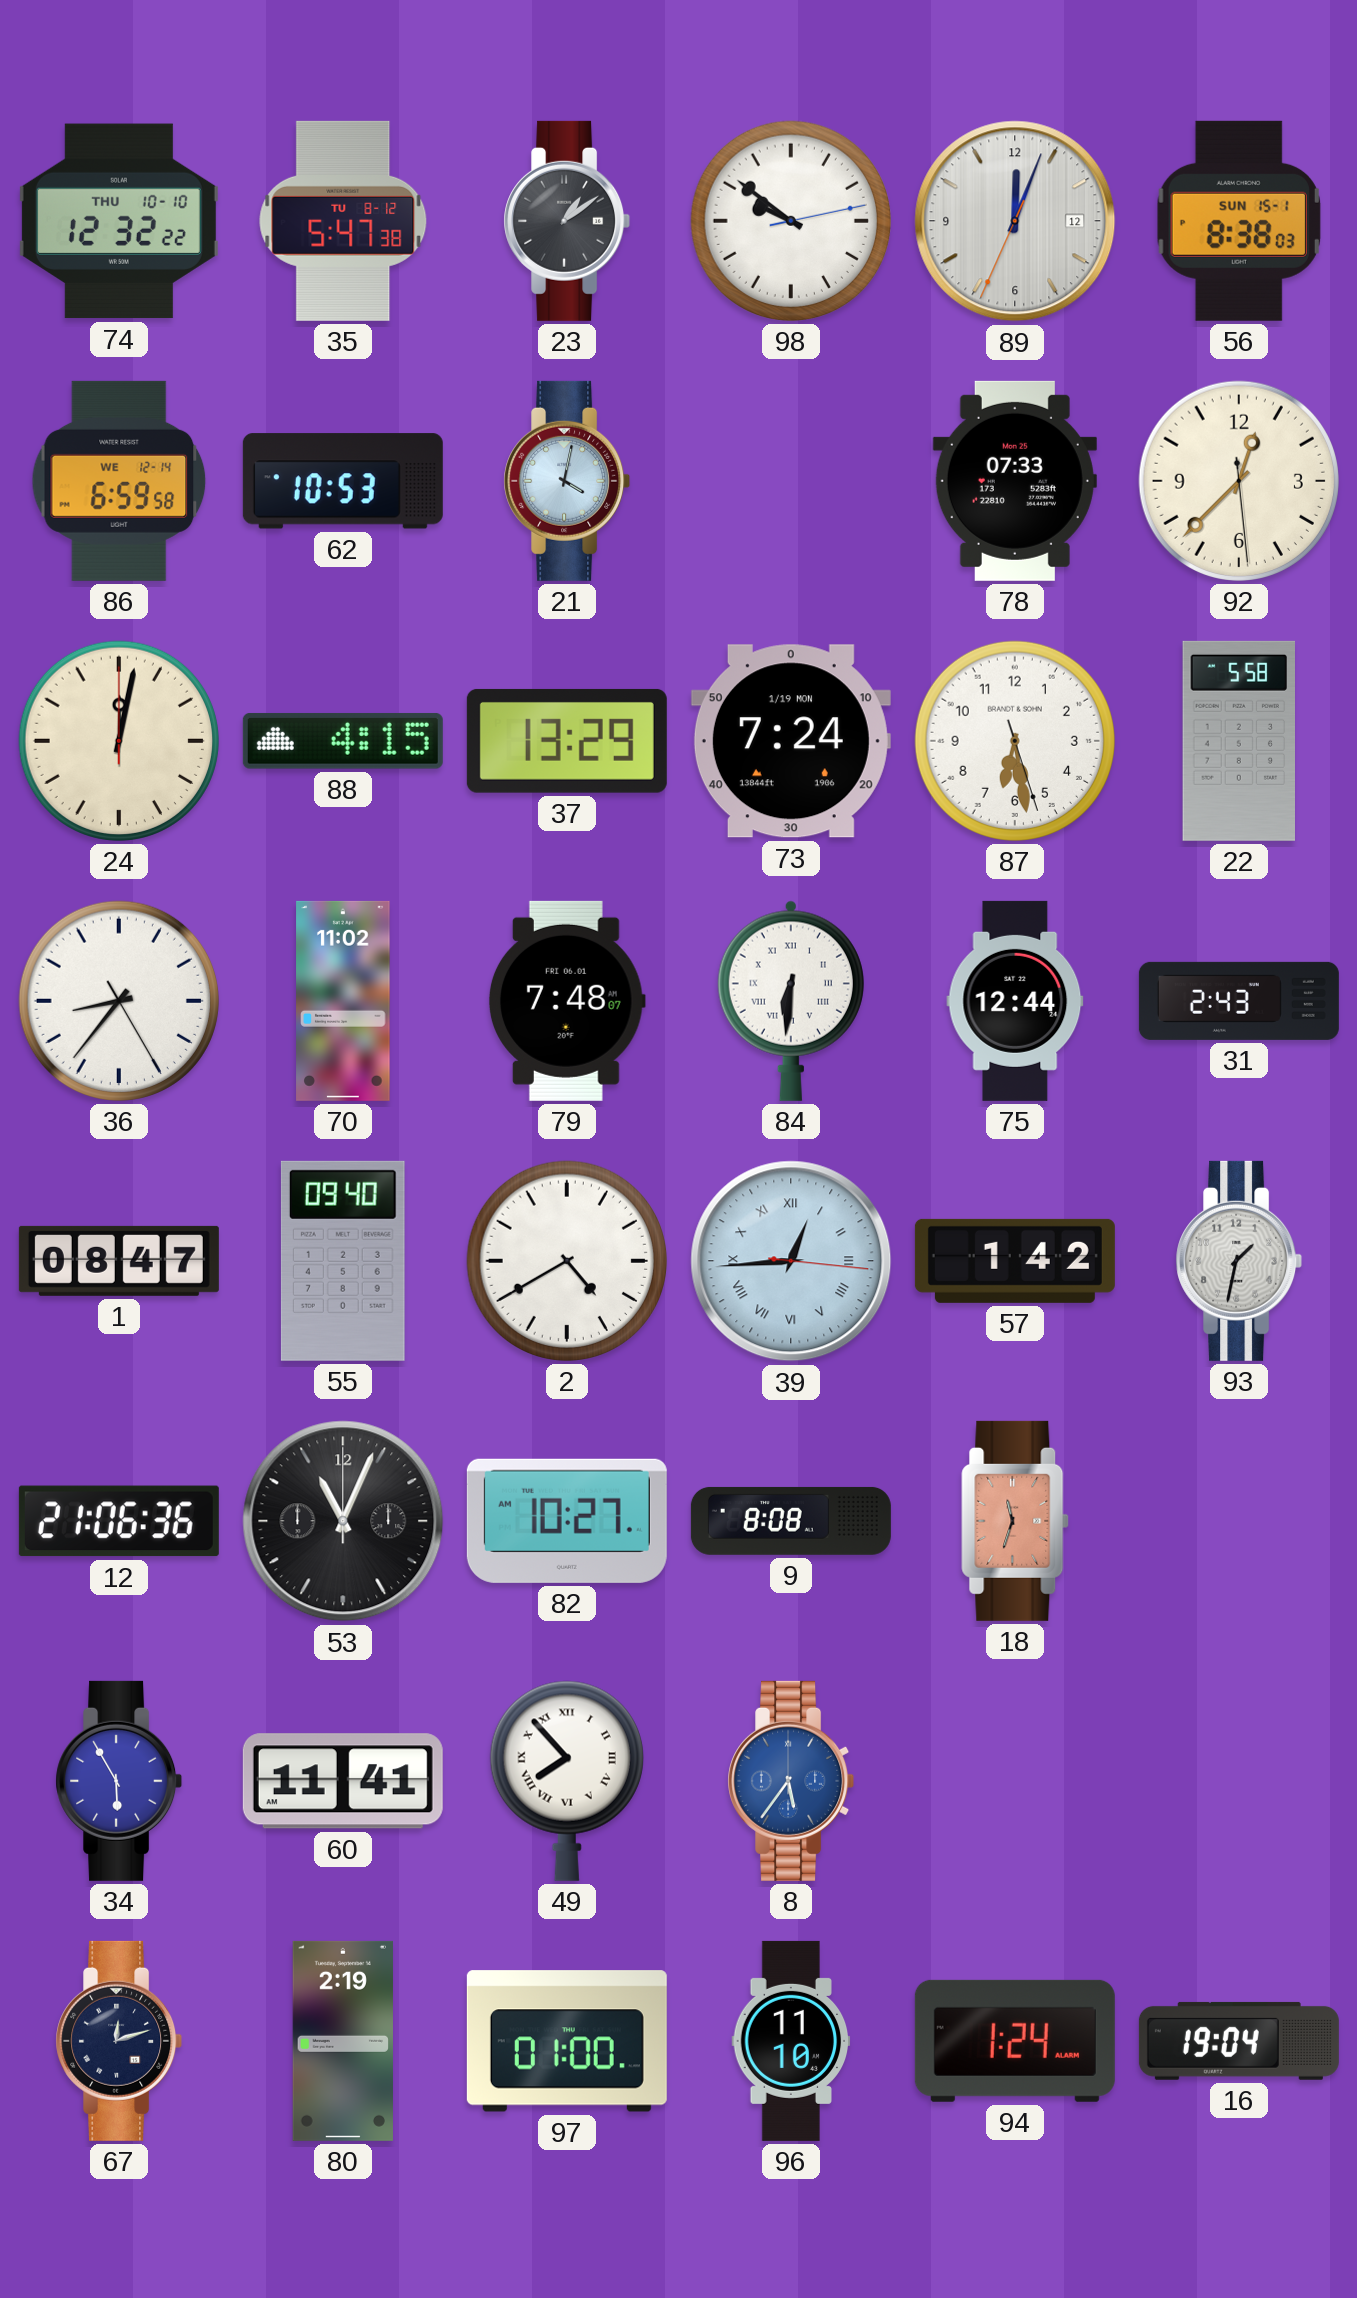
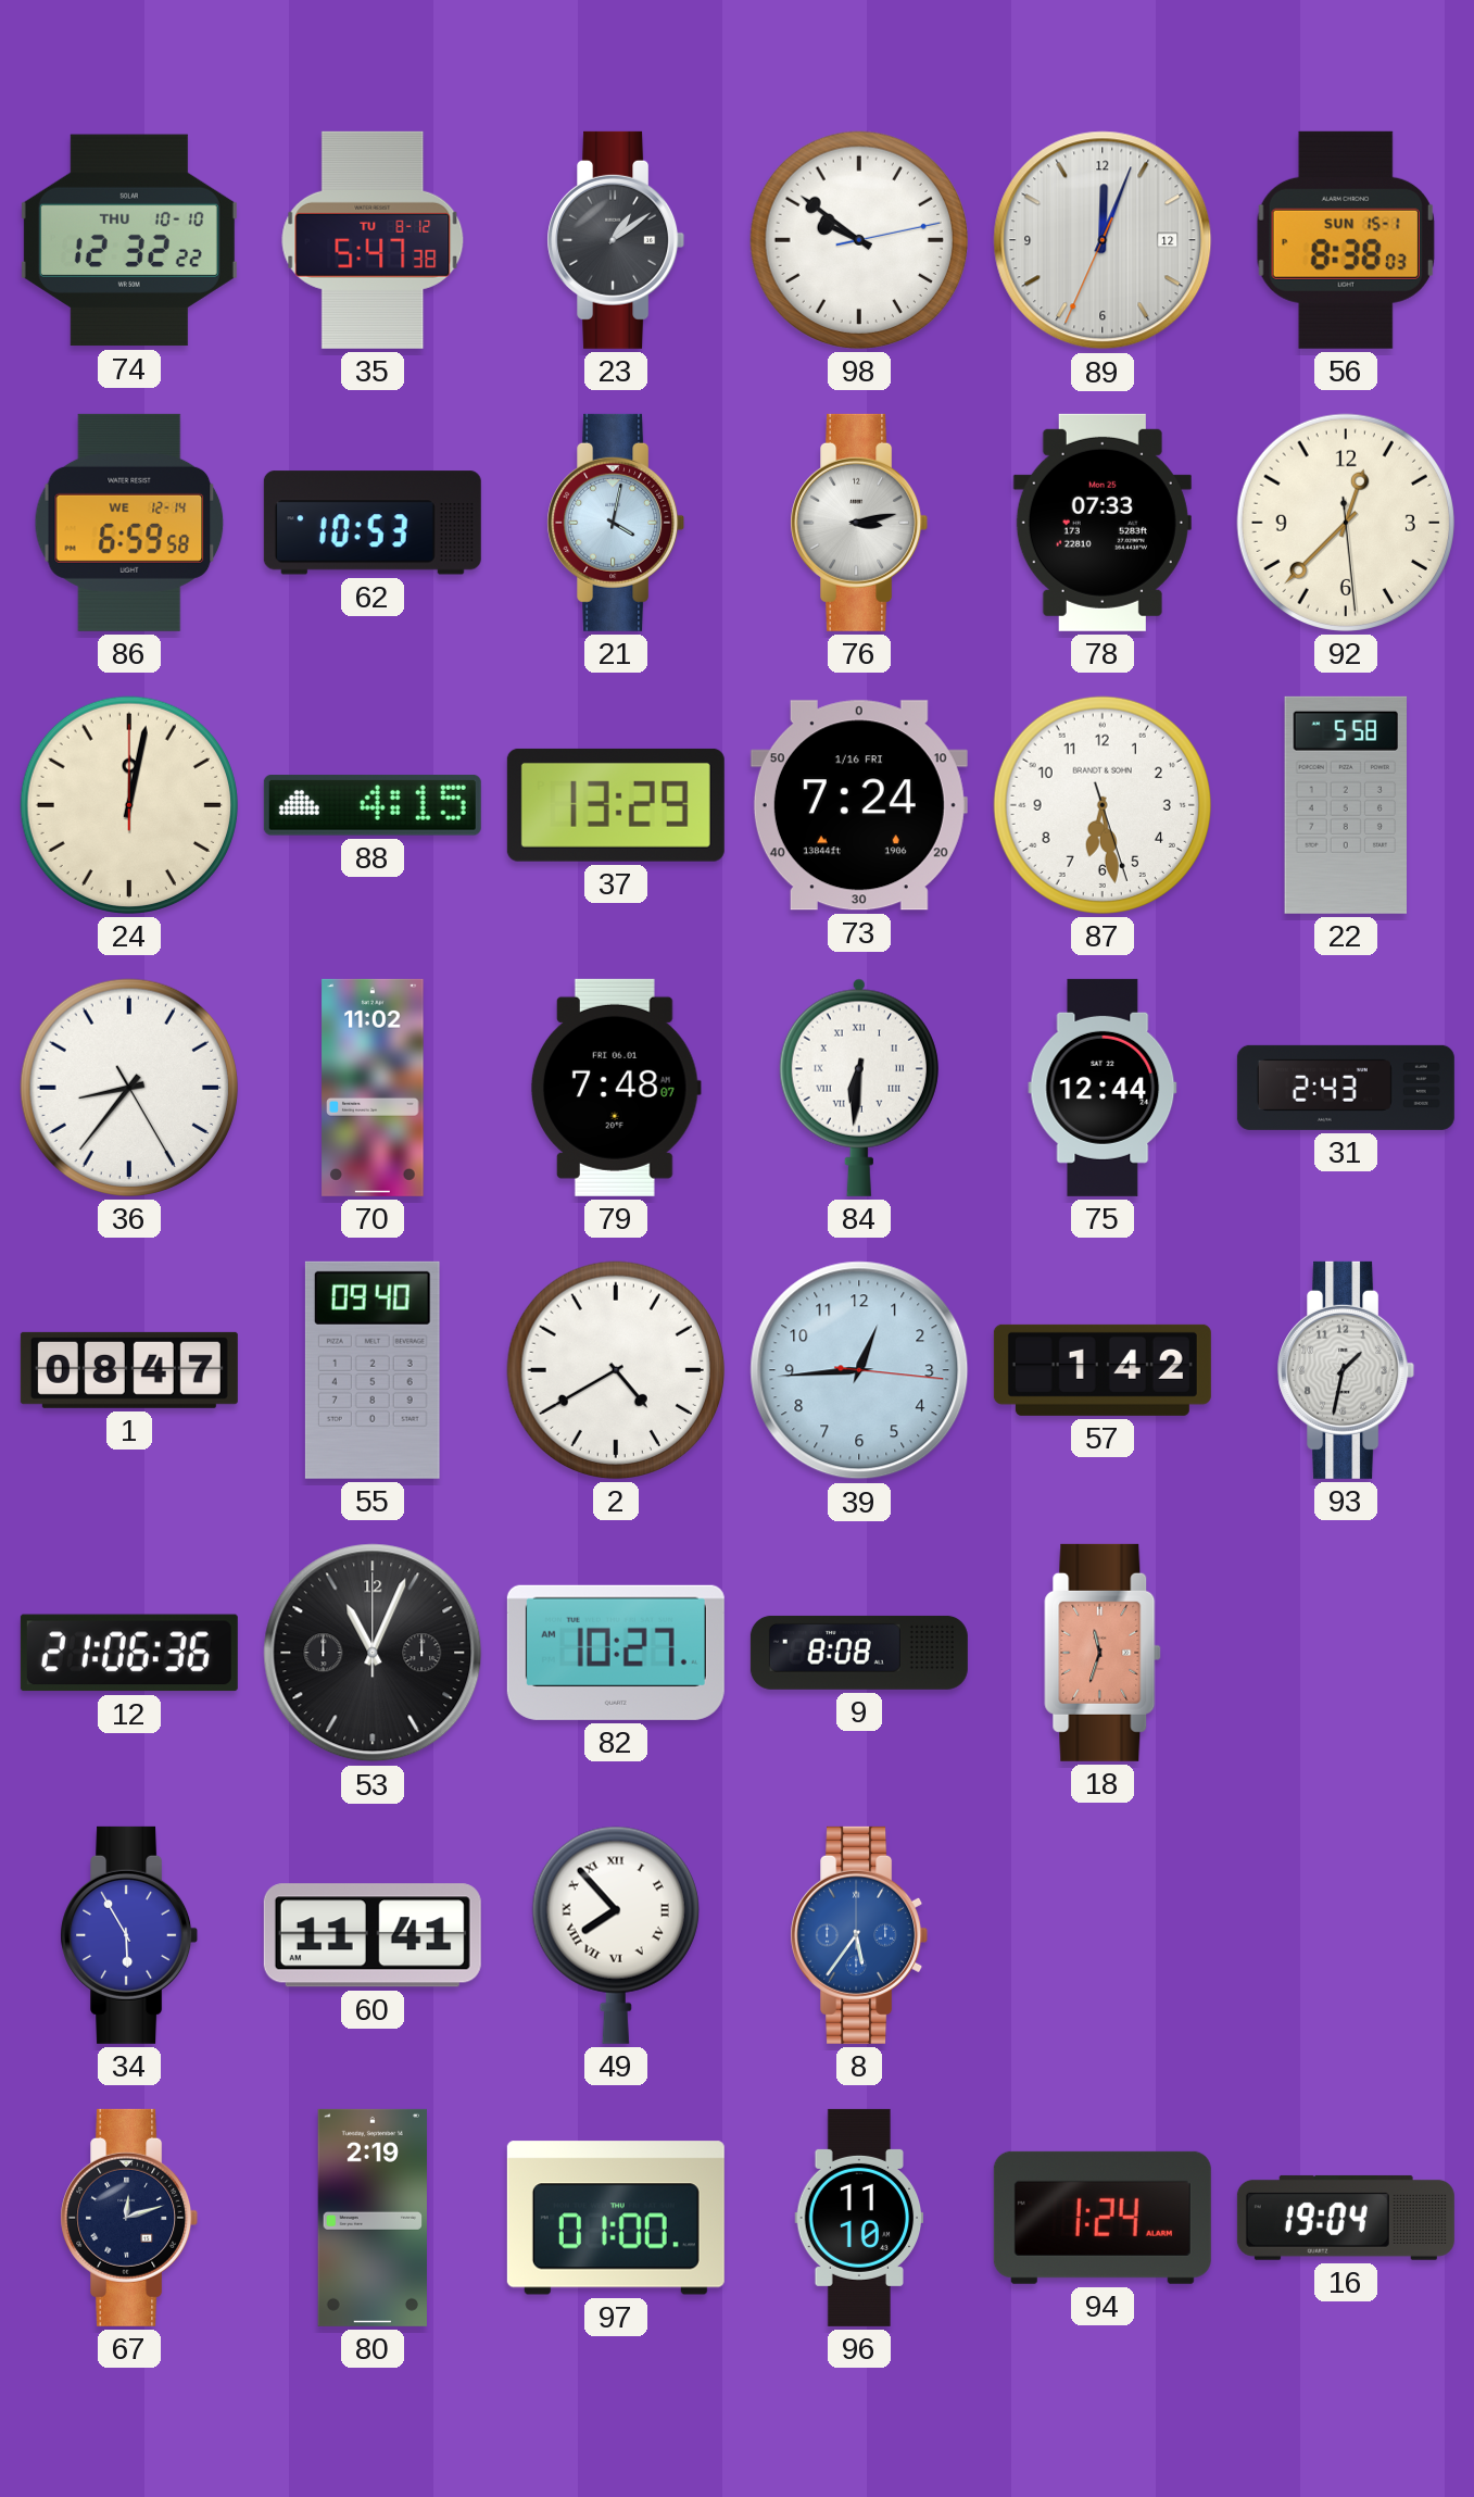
76: none -> 3:13
73 date: 1/19 MON -> 1/16 FRI
39 numerals: Roman -> Arabic
